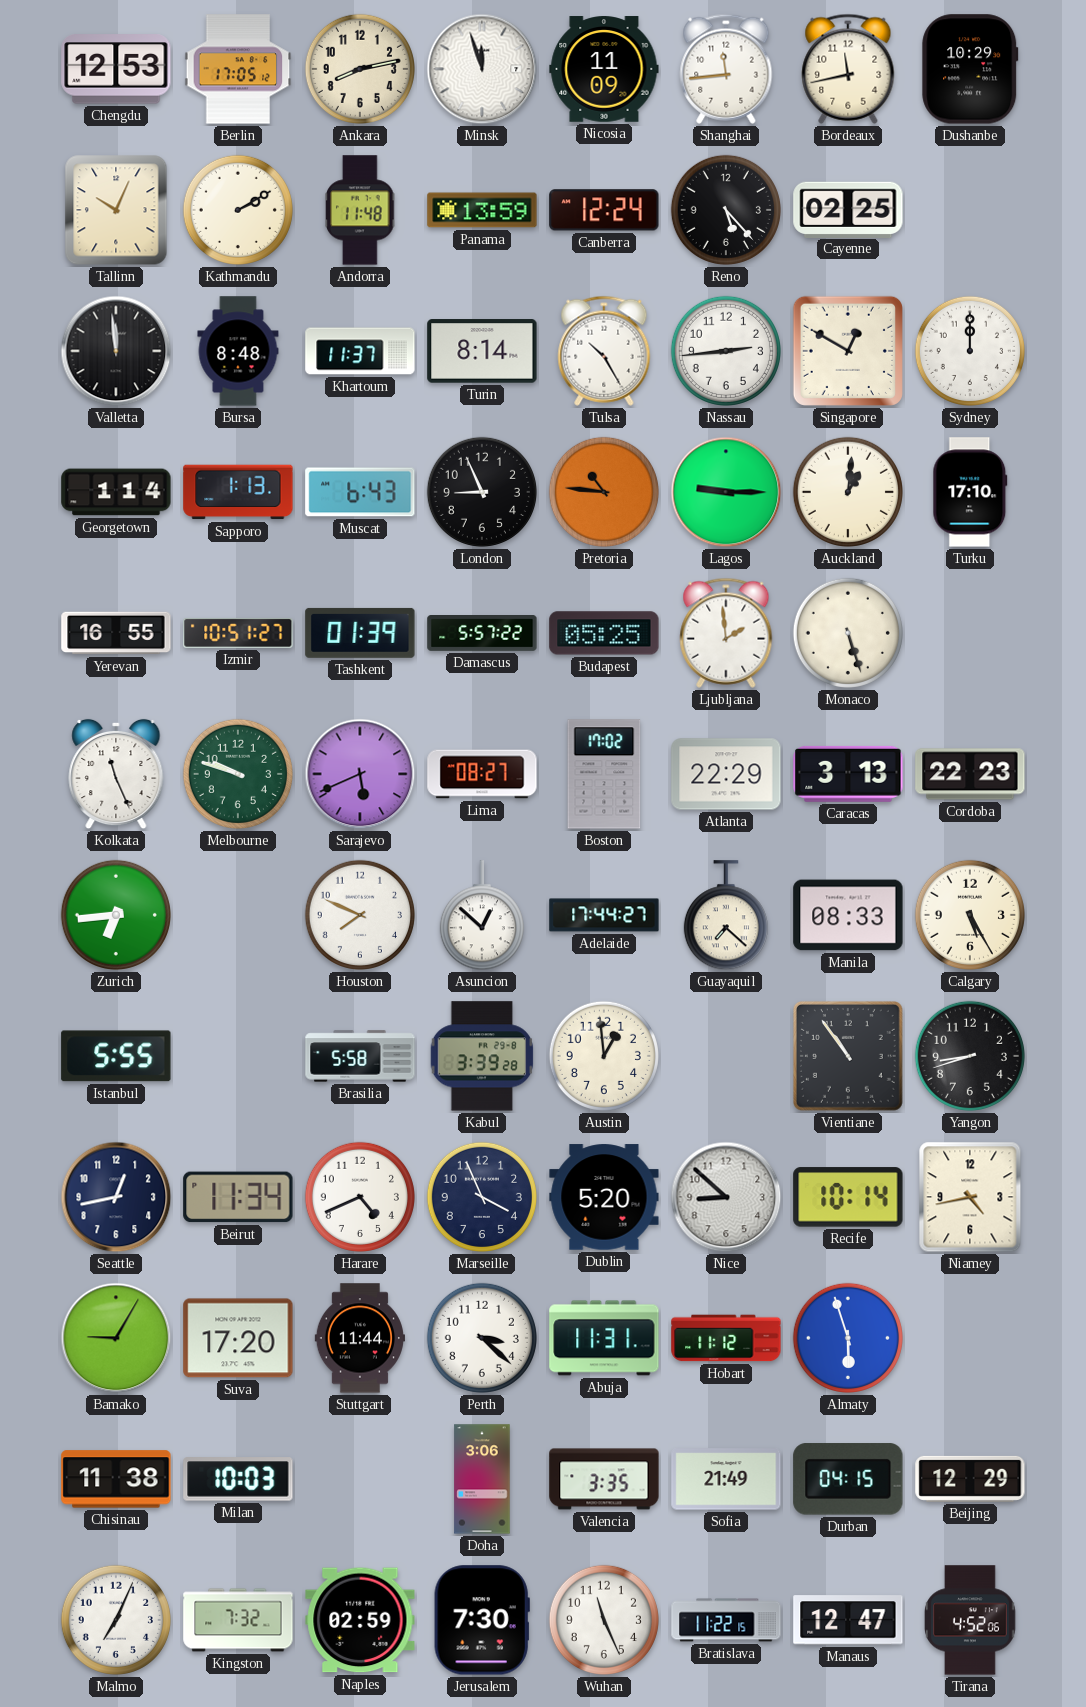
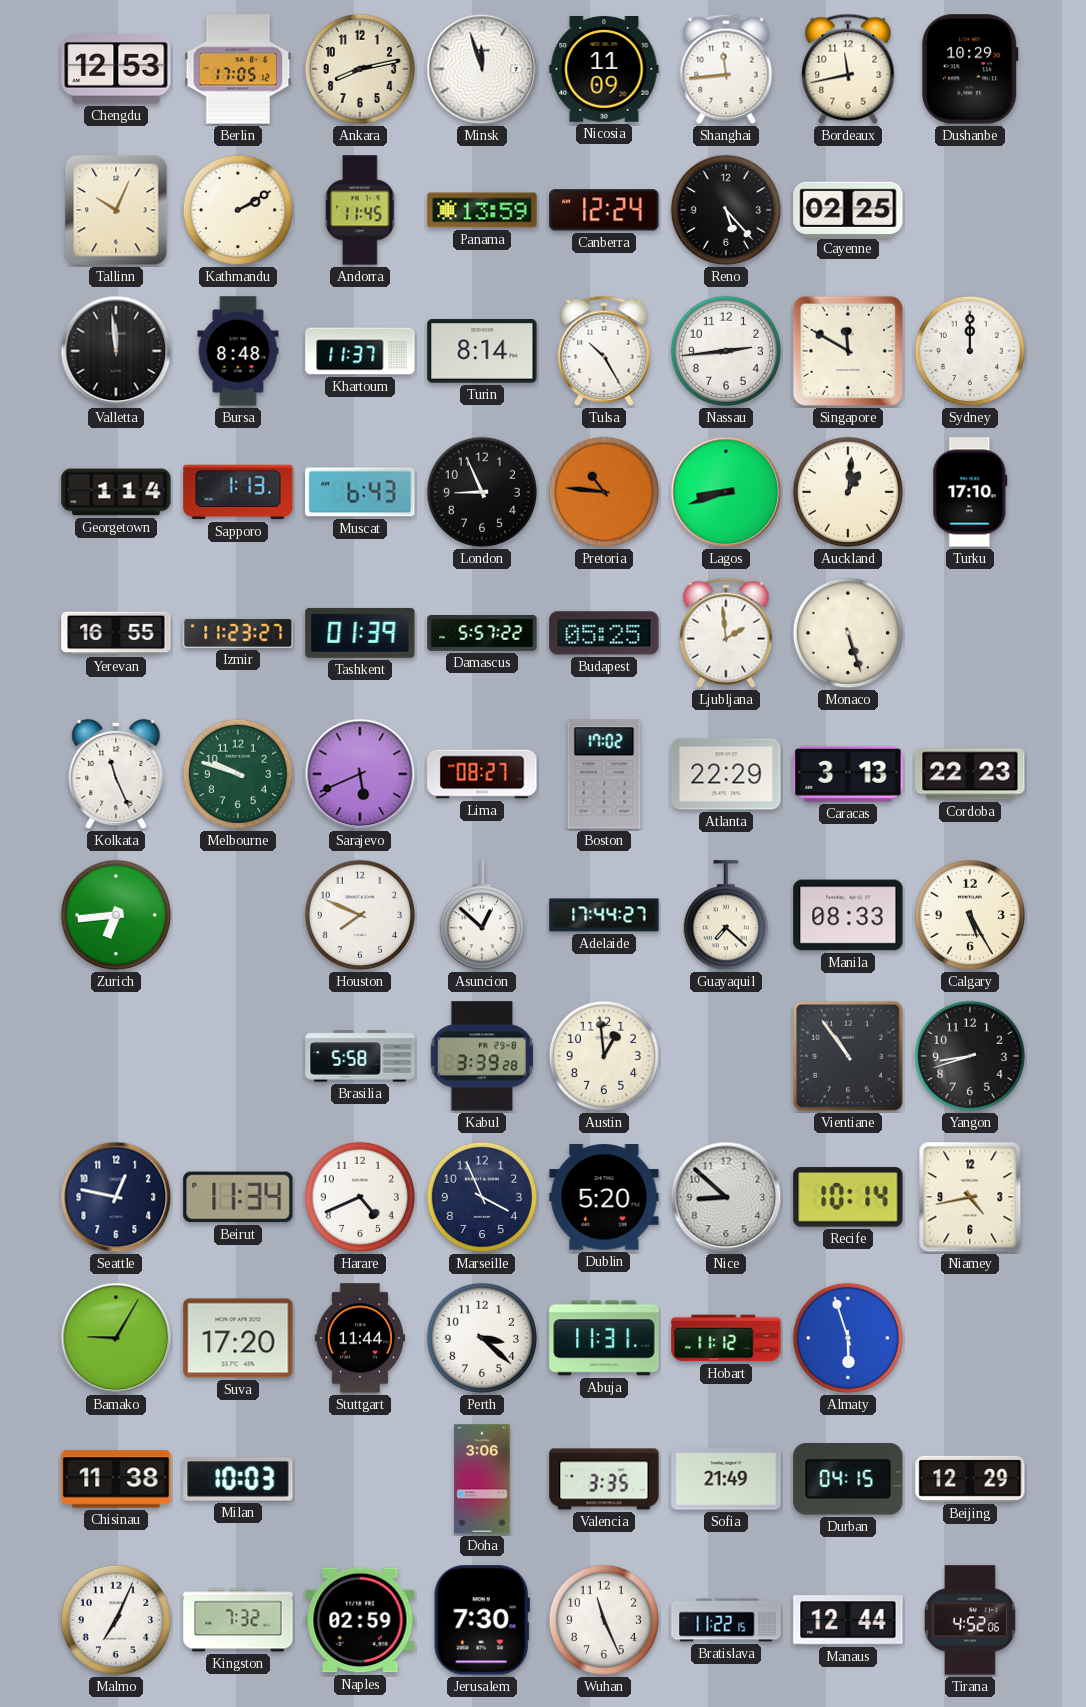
Andorra: 11:48 -> 11:45
Singapore: 12:50 -> 11:50
Lagos: 9:15 -> 8:42
Izmir: 10:51 -> 11:23
Istanbul: 5:55 -> none
Seattle: 12:43 -> 12:47
Manaus: 12:47 -> 12:44
